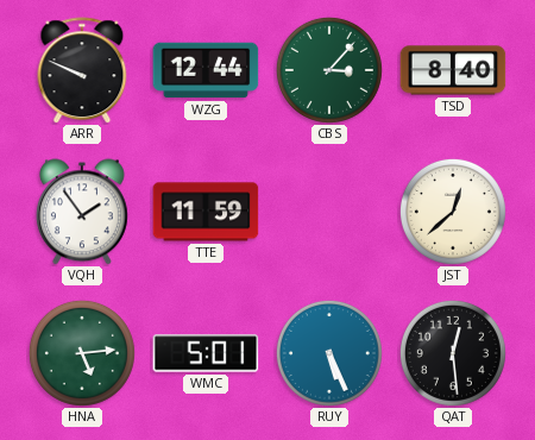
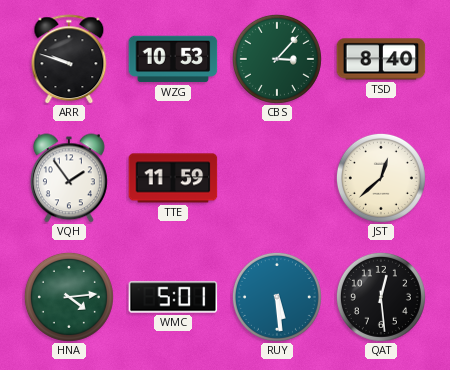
ARR: 9:49 -> 9:48
WZG: 12:44 -> 10:53
HNA: 5:14 -> 4:14
RUY: 5:26 -> 5:29
